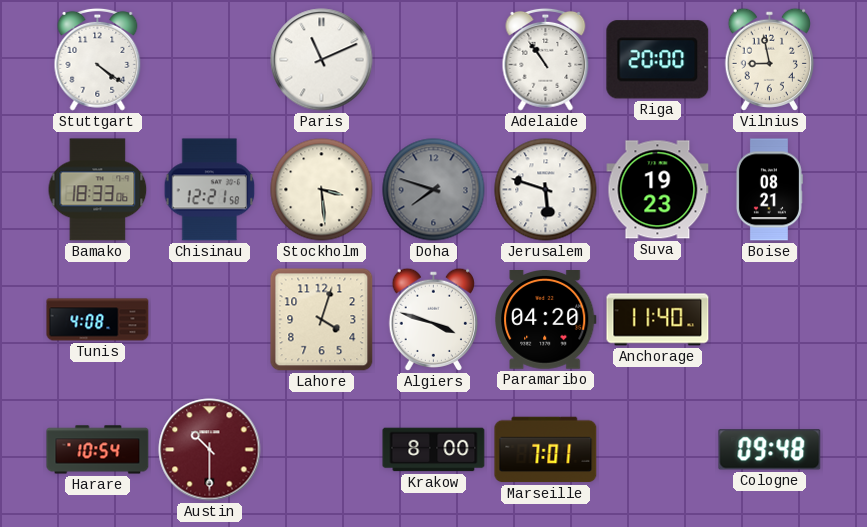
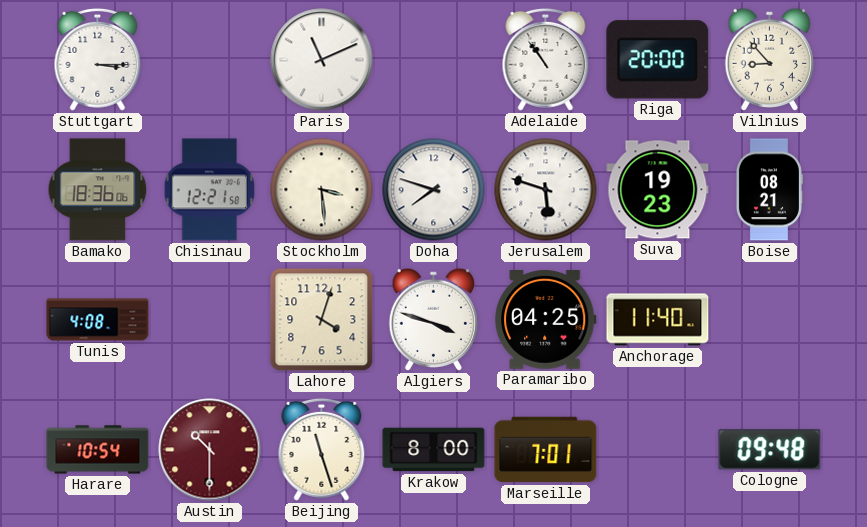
Stuttgart: 4:21 -> 3:15
Vilnius: 8:58 -> 8:53
Bamako: 18:33 -> 18:36
Doha dial: grey -> white
Paramaribo: 04:20 -> 04:25
Beijing: none -> 11:27
